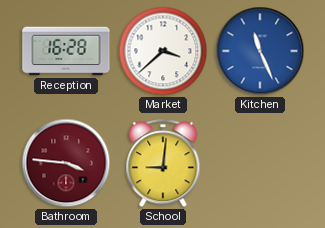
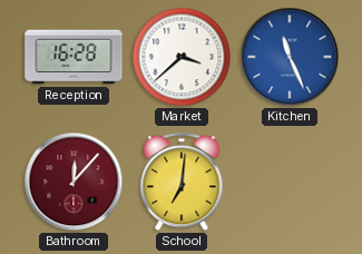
Bathroom: 3:46 -> 12:07
School: 9:01 -> 7:01
